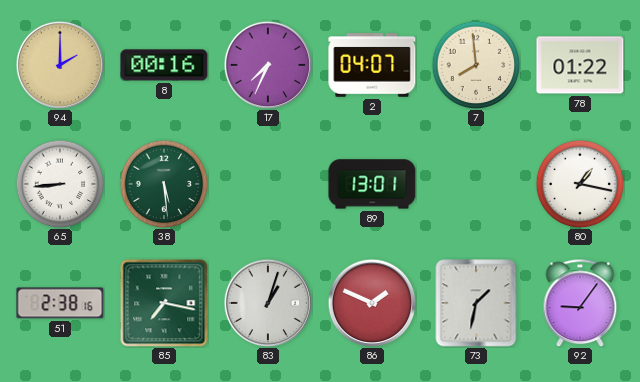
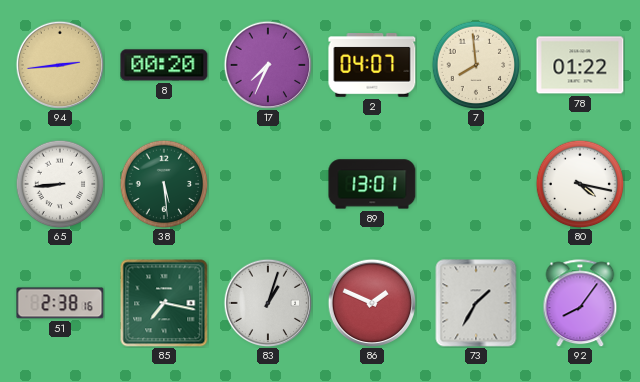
94: 2:00 -> 2:44
8: 00:16 -> 00:20
80: 1:17 -> 4:17
73: 1:32 -> 1:35
92: 9:06 -> 8:06
